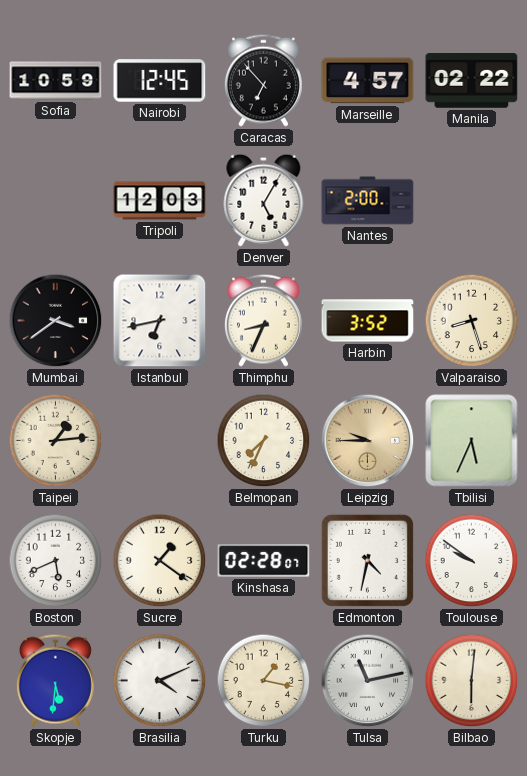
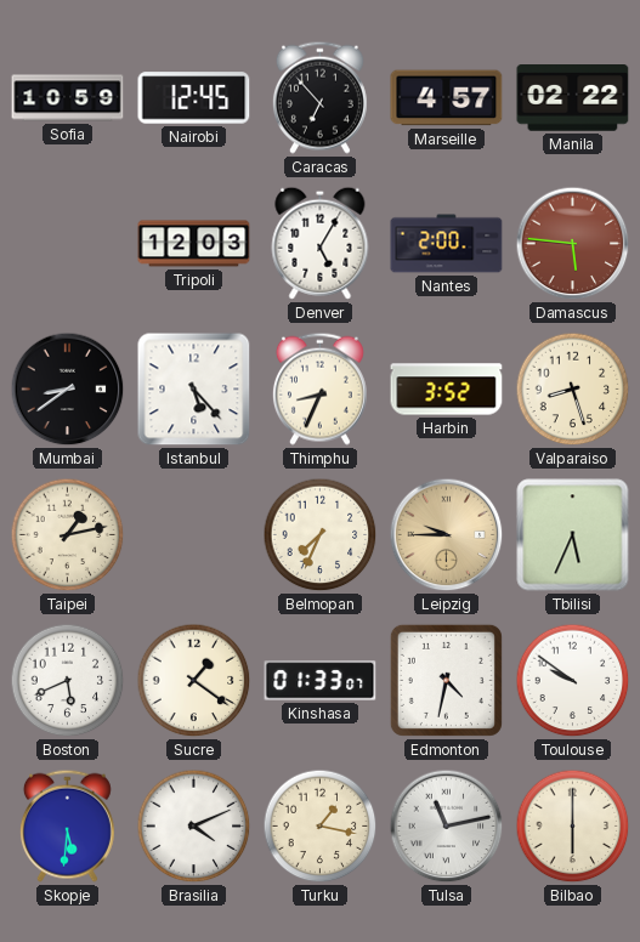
Damascus: none -> 5:46
Mumbai: 3:39 -> 8:39
Istanbul: 6:43 -> 5:23
Taipei: 1:14 -> 1:13
Kinshasa: 02:28 -> 01:33
Bilbao: 6:01 -> 6:00
